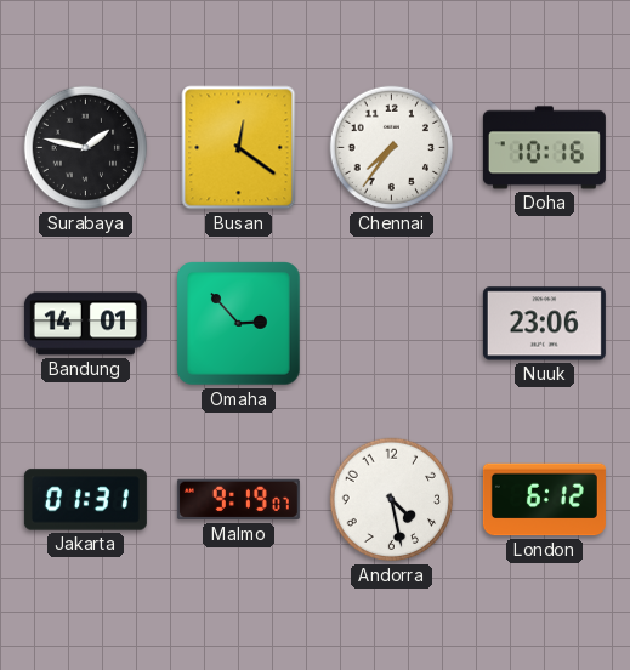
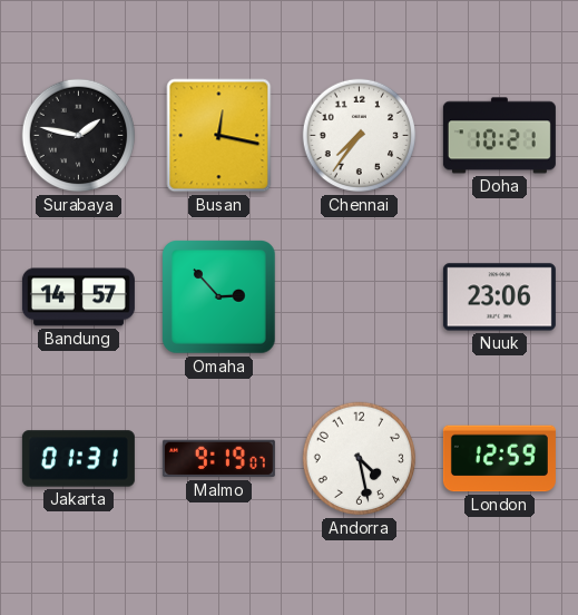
Busan: 12:21 -> 12:17
Doha: 10:16 -> 10:21
Bandung: 14:01 -> 14:57
London: 6:12 -> 12:59
